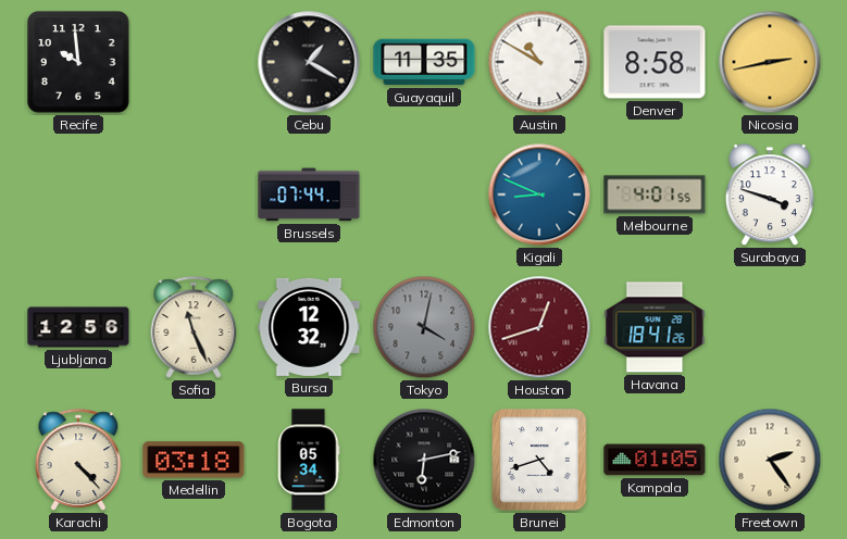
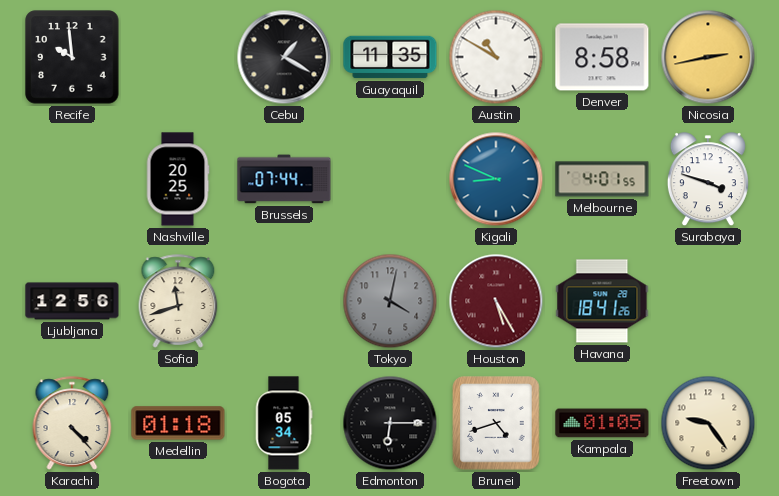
Nashville: none -> 20:25
Sofia: 11:26 -> 11:42
Bursa: 12:32 -> none
Houston: 12:42 -> 5:25
Medellin: 03:18 -> 01:18
Edmonton: 6:13 -> 6:15
Freetown: 2:24 -> 9:24
